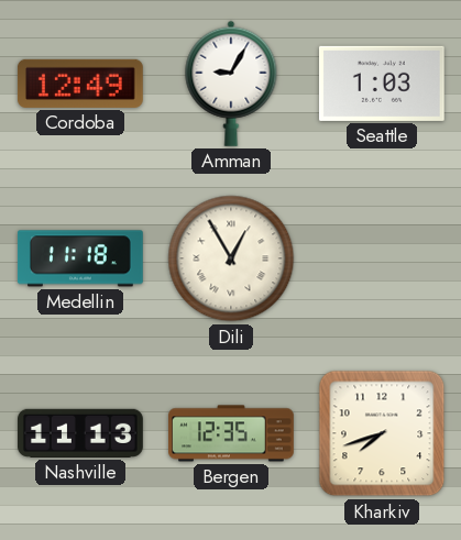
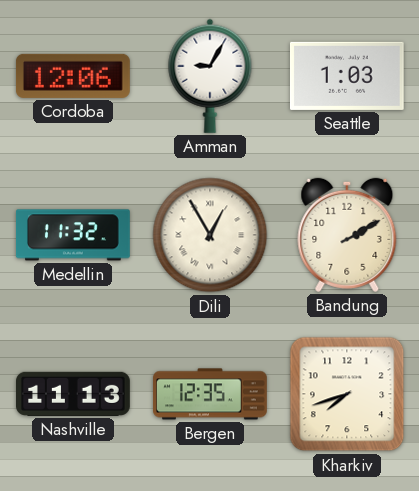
Cordoba: 12:49 -> 12:06
Medellin: 11:18 -> 11:32
Bandung: none -> 2:10
